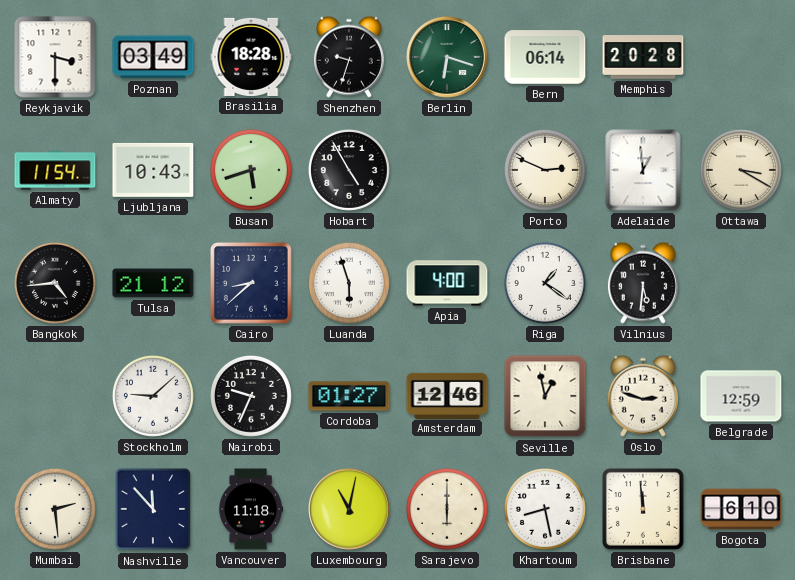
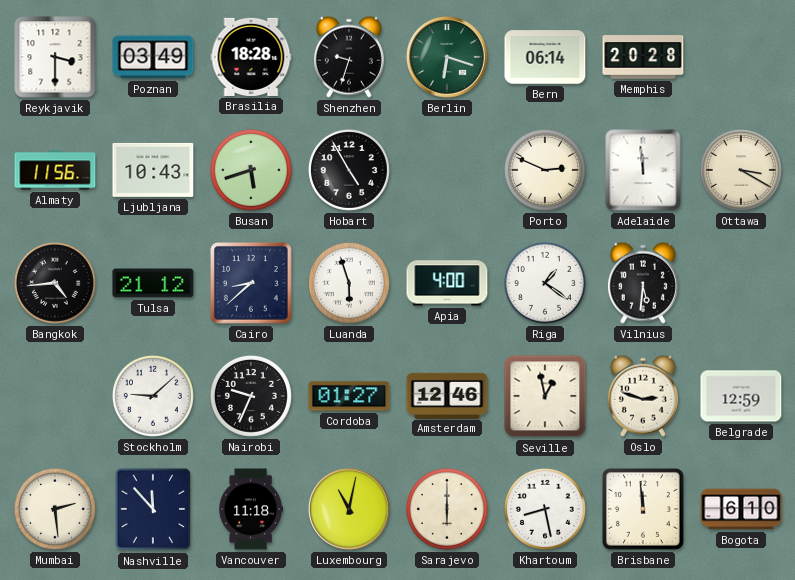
Almaty: 11:54 -> 11:56
Adelaide: 12:59 -> 11:59
